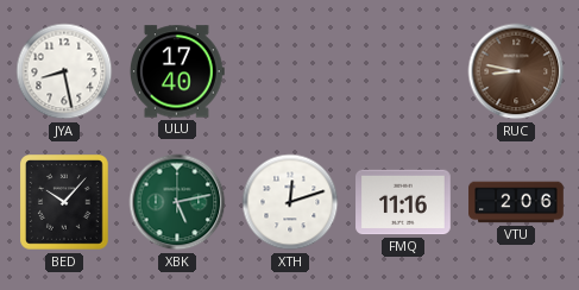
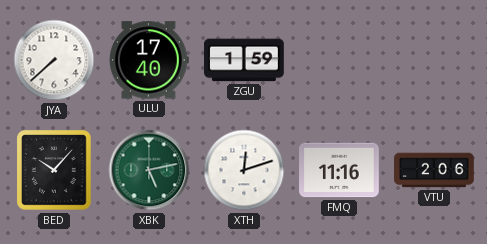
JYA: 8:28 -> 7:38
ZGU: none -> 1:59
RUC: 8:47 -> none
